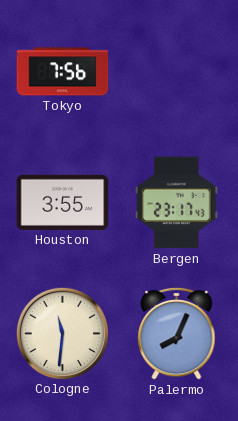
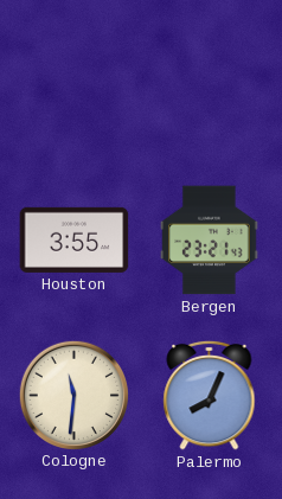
Tokyo: 7:56 -> none
Bergen: 23:17 -> 23:21
